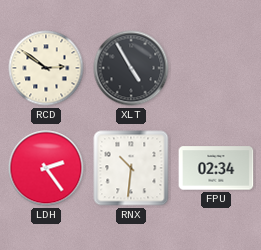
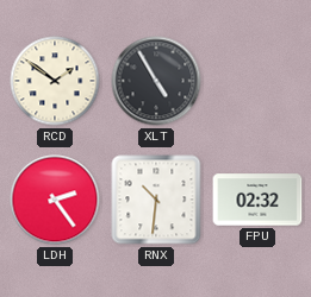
RCD: 2:51 -> 1:51
FPU: 02:34 -> 02:32
